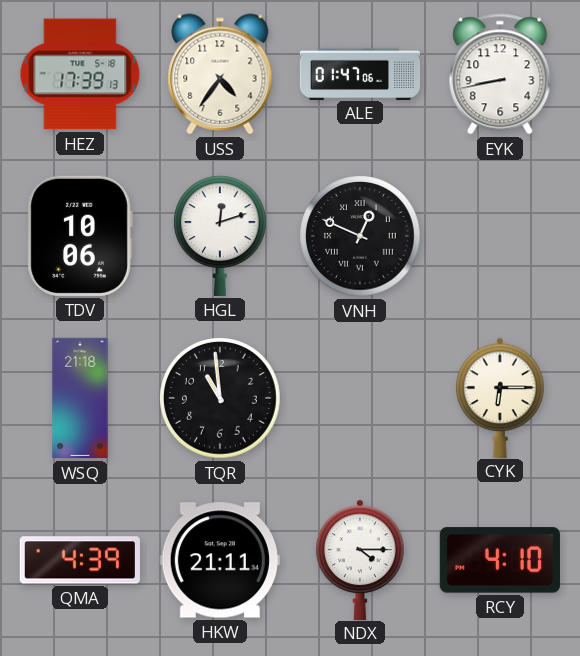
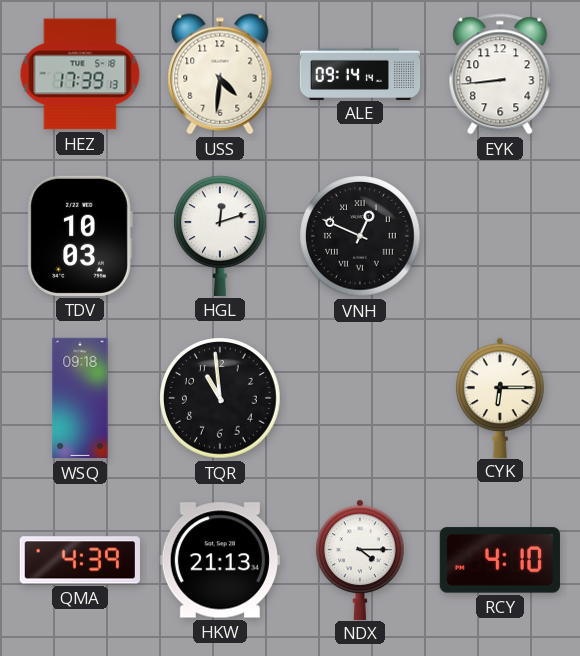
USS: 4:36 -> 4:31
ALE: 01:47 -> 09:14
EYK: 8:43 -> 8:44
TDV: 10:06 -> 10:03
WSQ: 21:18 -> 09:18
HKW: 21:11 -> 21:13
